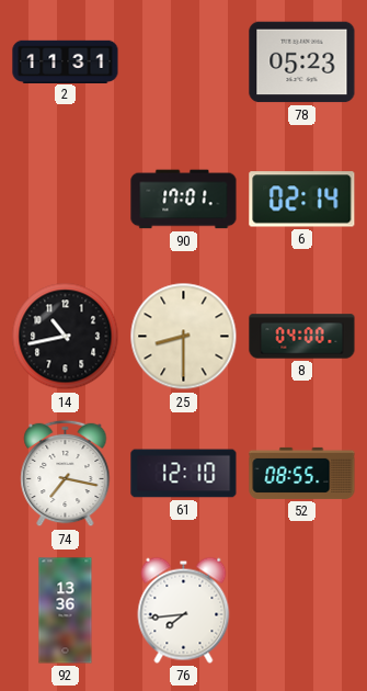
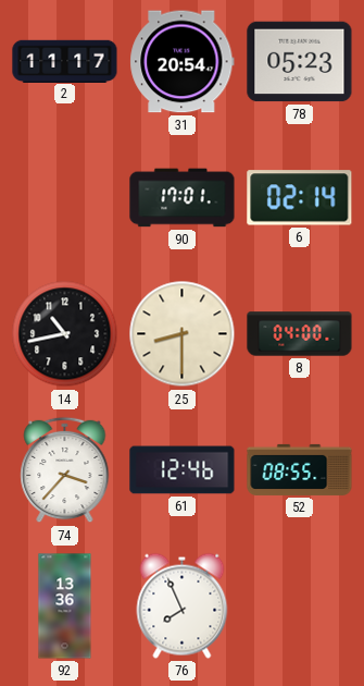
2: 11:31 -> 11:17
31: none -> 20:54
74: 7:17 -> 3:37
61: 12:10 -> 12:46
76: 7:44 -> 7:56
